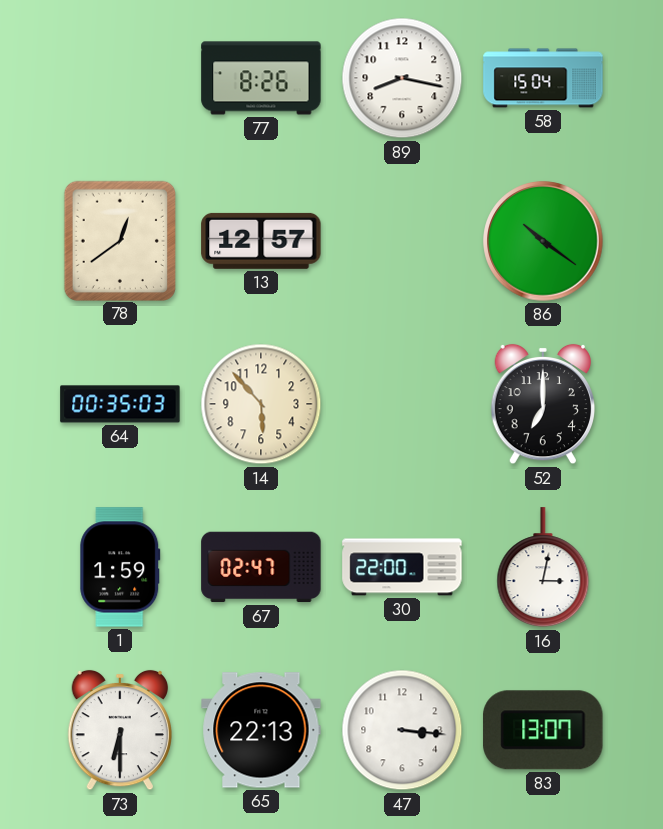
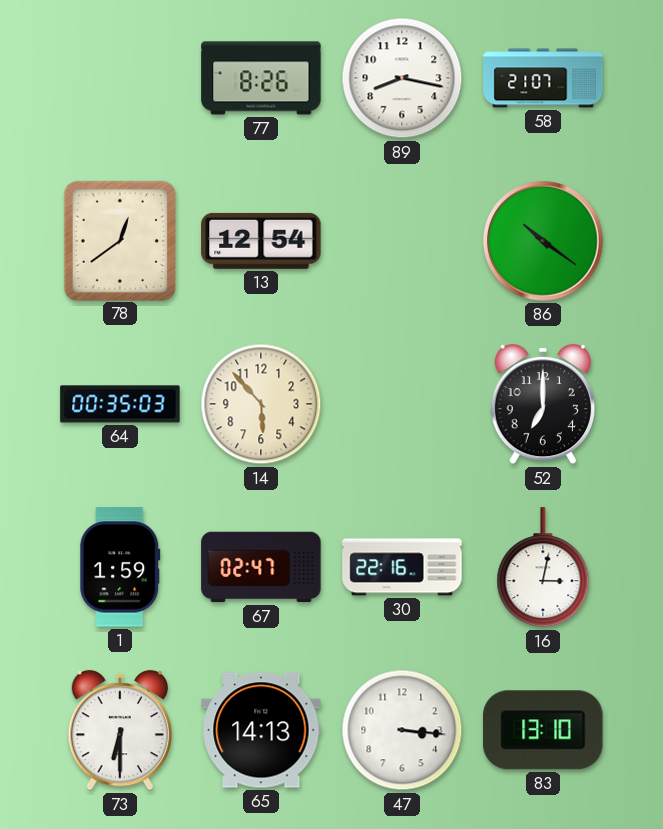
58: 15:04 -> 21:07
13: 12:57 -> 12:54
30: 22:00 -> 22:16
65: 22:13 -> 14:13
83: 13:07 -> 13:10
